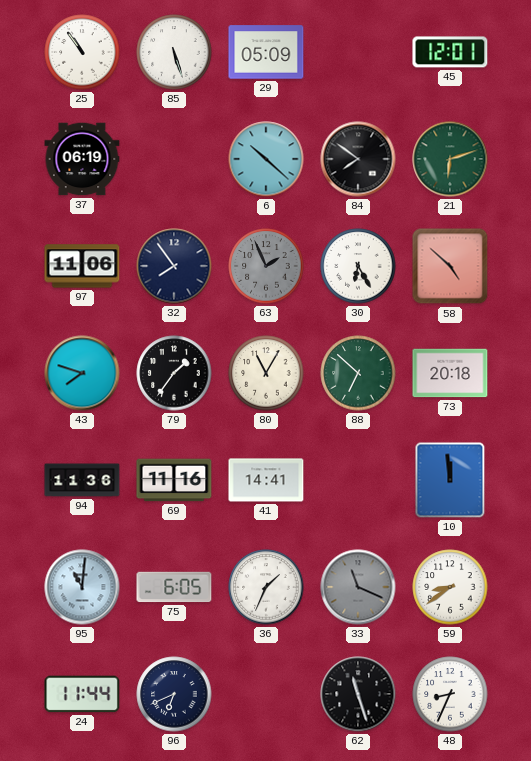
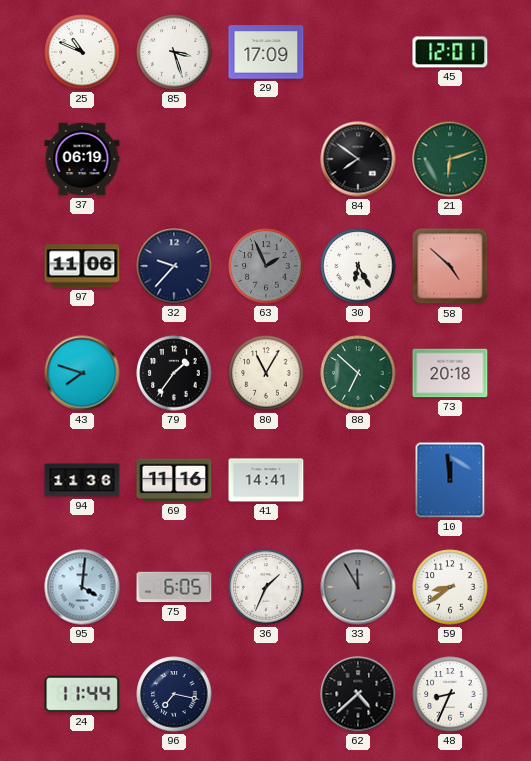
25: 10:54 -> 10:49
85: 5:27 -> 3:27
29: 05:09 -> 17:09
6: 10:22 -> none
32: 7:54 -> 9:37
95: 11:01 -> 4:01
33: 11:19 -> 11:55
96: 6:41 -> 7:17
62: 11:27 -> 4:38
